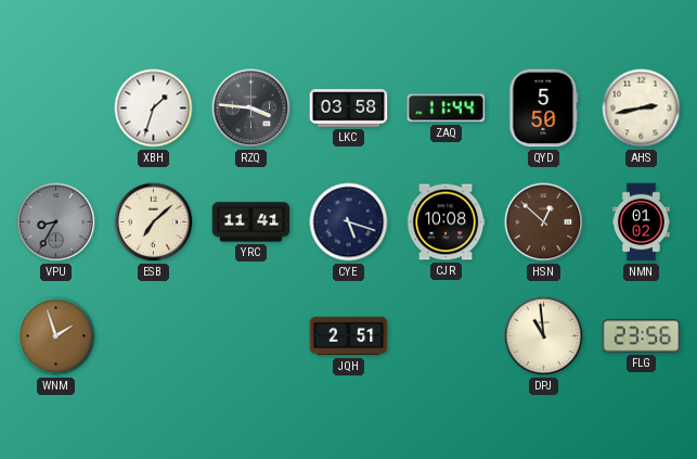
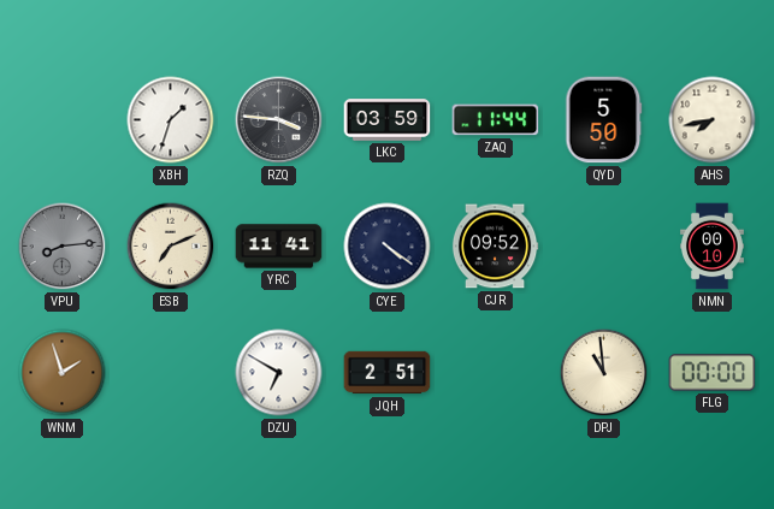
LKC: 03:58 -> 03:59
AHS: 2:43 -> 7:43
VPU: 8:35 -> 8:14
ESB: 7:08 -> 7:11
CYE: 5:18 -> 4:21
CJR: 10:08 -> 09:52
HSN: 12:52 -> none
NMN: 01:02 -> 00:10
DZU: none -> 6:50
FLG: 23:56 -> 00:00
